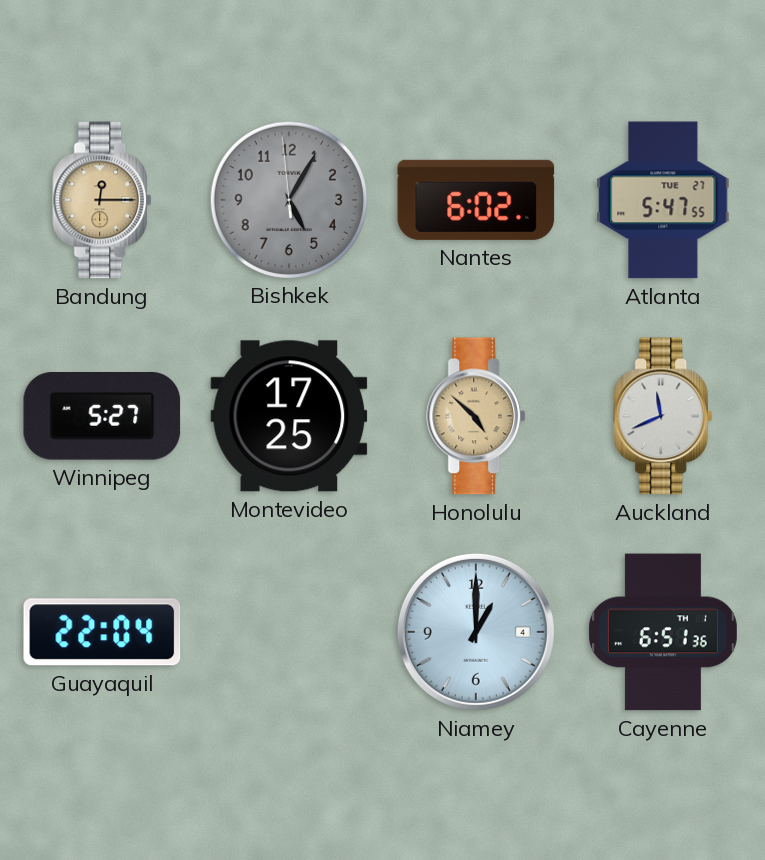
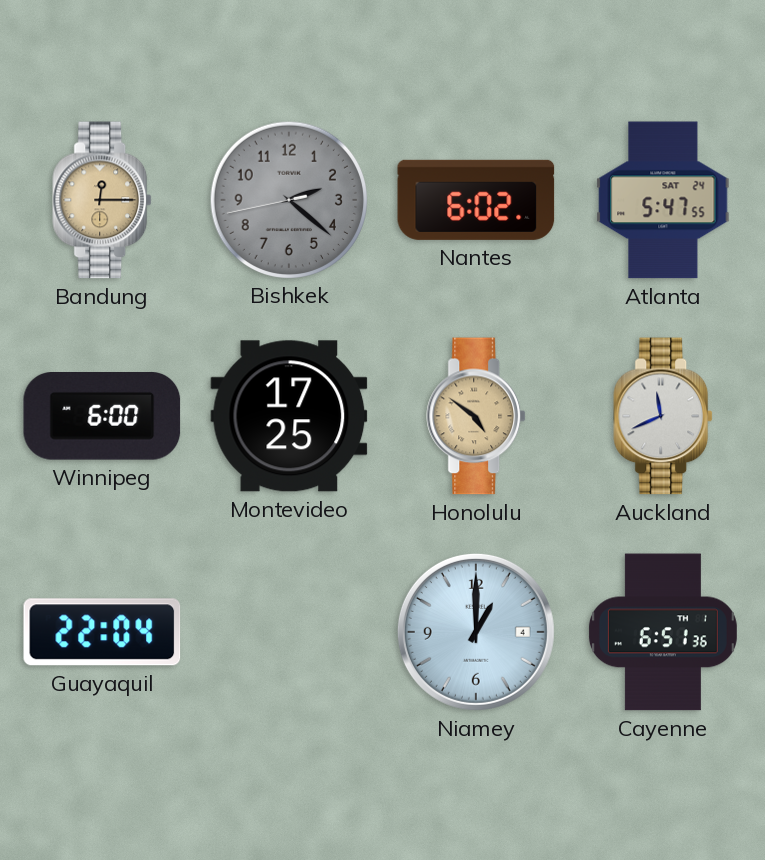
Bishkek: 5:04 -> 2:21
Atlanta date: TUE 27 -> SAT 24
Winnipeg: 5:27 -> 6:00
Honolulu: 4:52 -> 4:51
